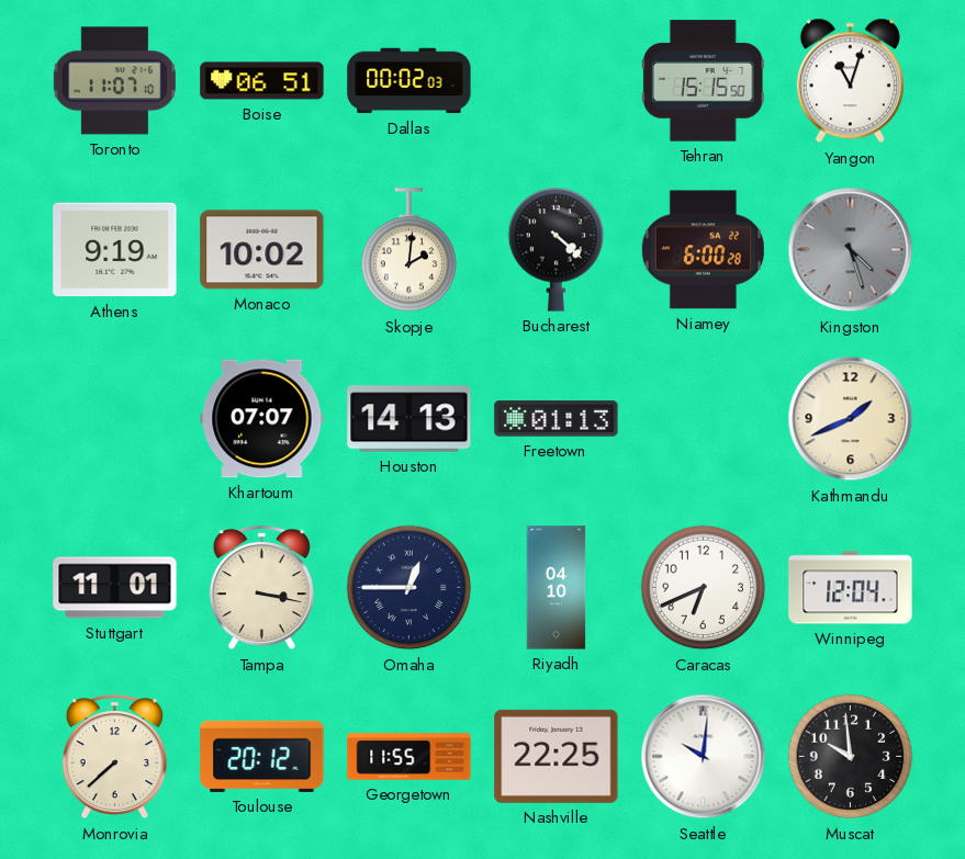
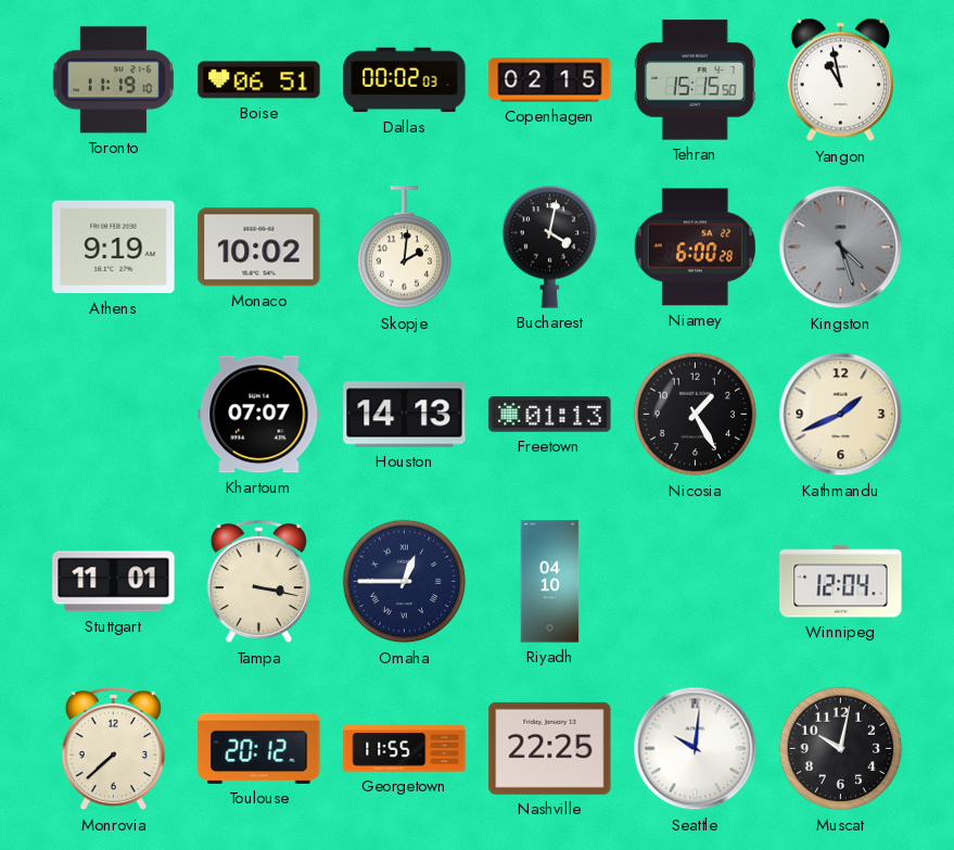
Toronto: 11:07 -> 11:19
Copenhagen: none -> 02:15
Yangon: 11:03 -> 10:58
Bucharest: 4:22 -> 4:02
Nicosia: none -> 1:25
Caracas: 6:41 -> none
Muscat: 9:59 -> 10:02
